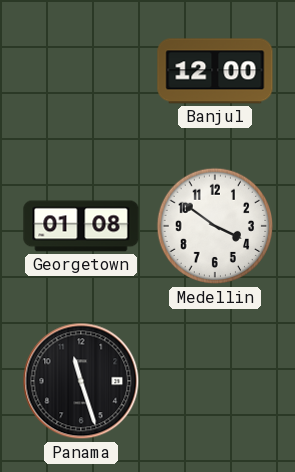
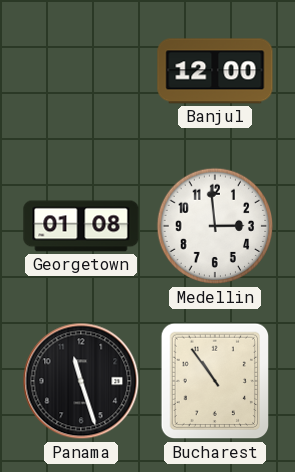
Medellin: 3:51 -> 2:59
Bucharest: none -> 10:54
